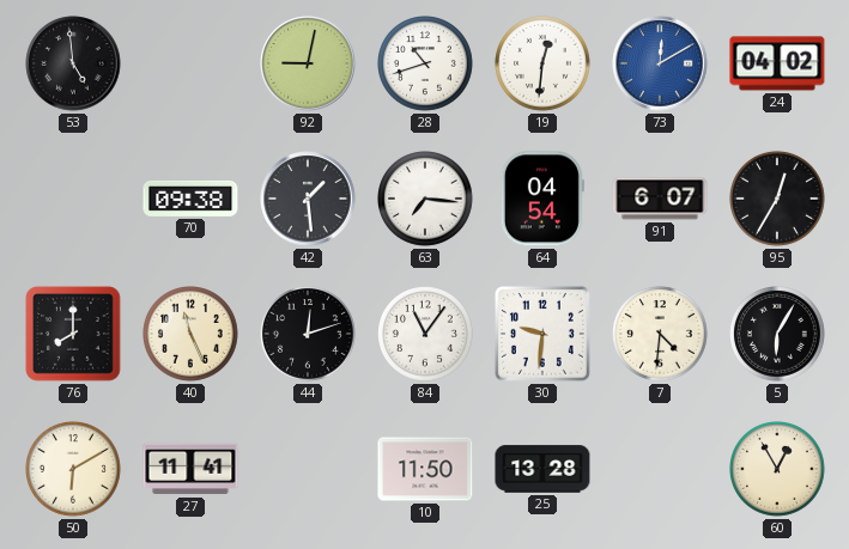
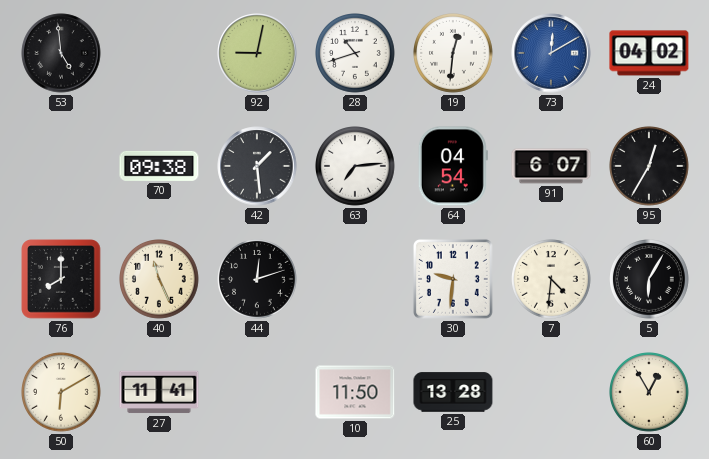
63: 7:16 -> 7:14
84: 11:06 -> none
